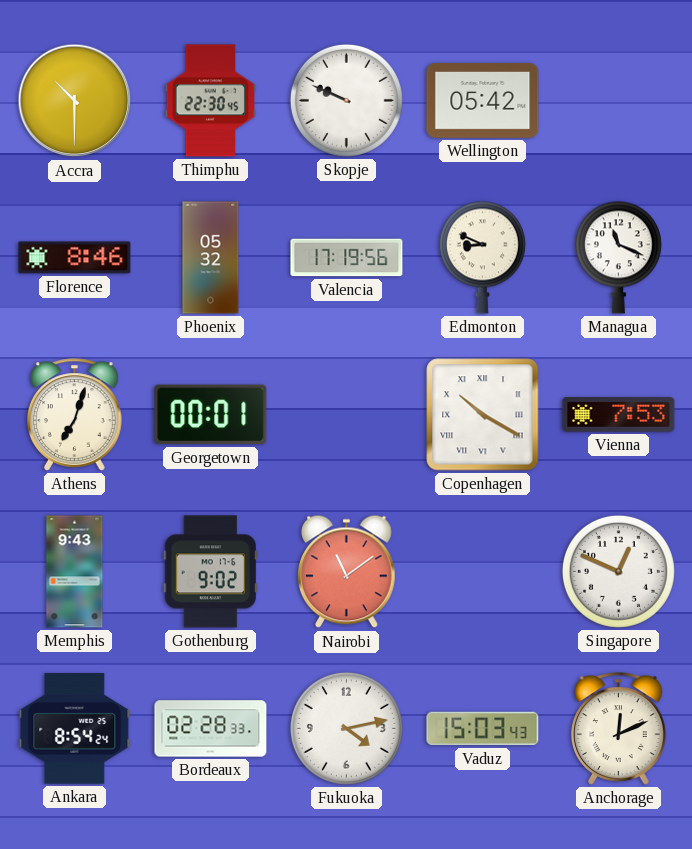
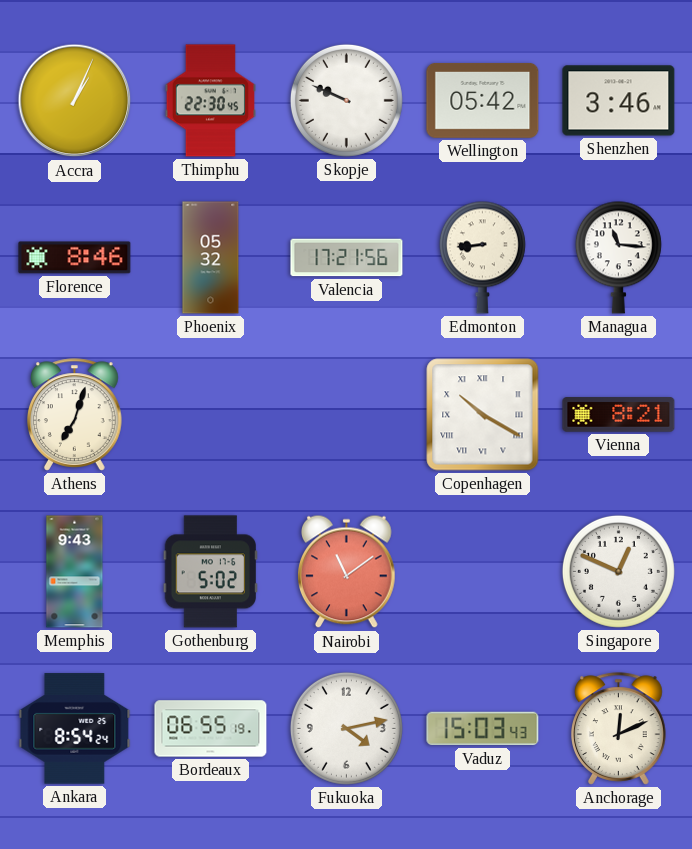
Accra: 10:30 -> 1:04
Shenzhen: none -> 3:46
Valencia: 17:19 -> 17:21
Edmonton: 8:49 -> 8:44
Managua: 11:19 -> 11:16
Georgetown: 00:01 -> none
Vienna: 7:53 -> 8:21
Gothenburg: 9:02 -> 5:02
Bordeaux: 02:28 -> 06:55
